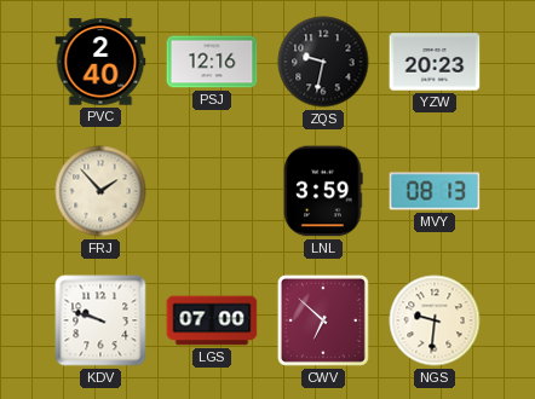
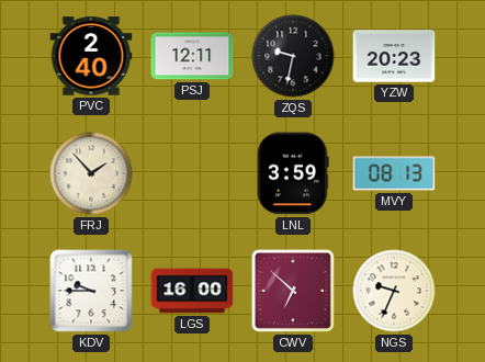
PSJ: 12:16 -> 12:11
KDV: 9:48 -> 9:45
LGS: 07:00 -> 16:00
NGS: 9:31 -> 9:34
